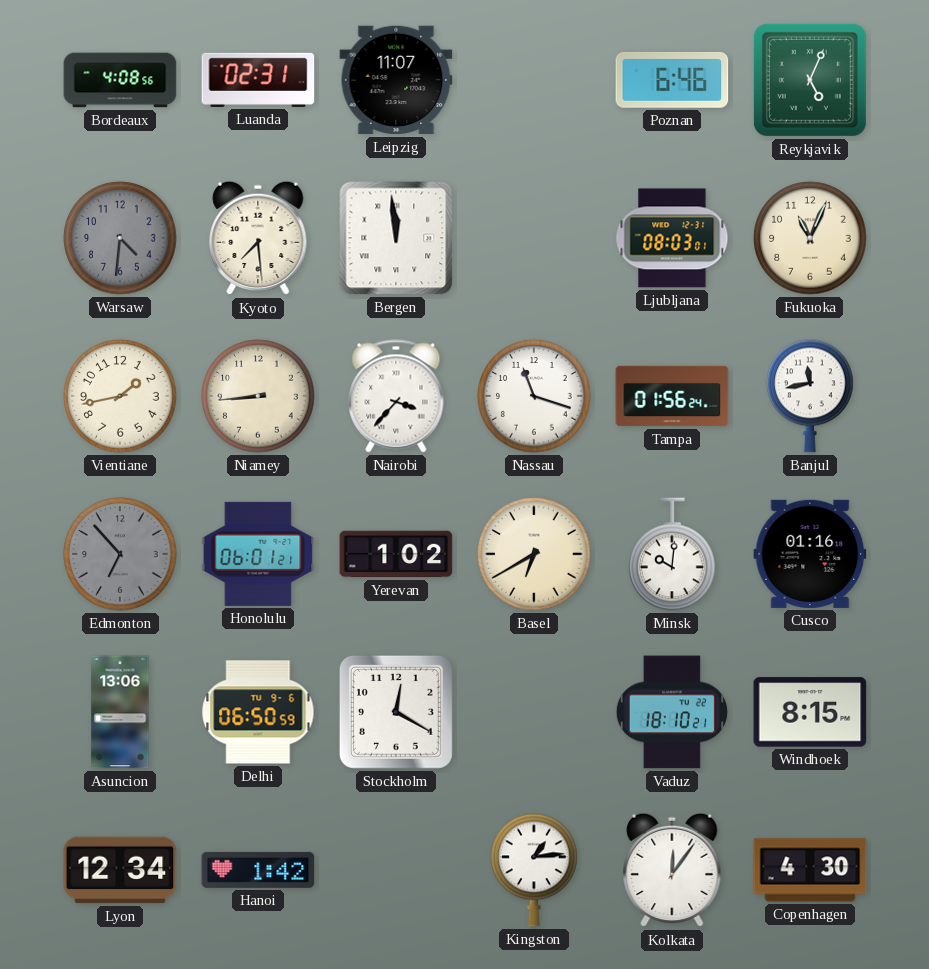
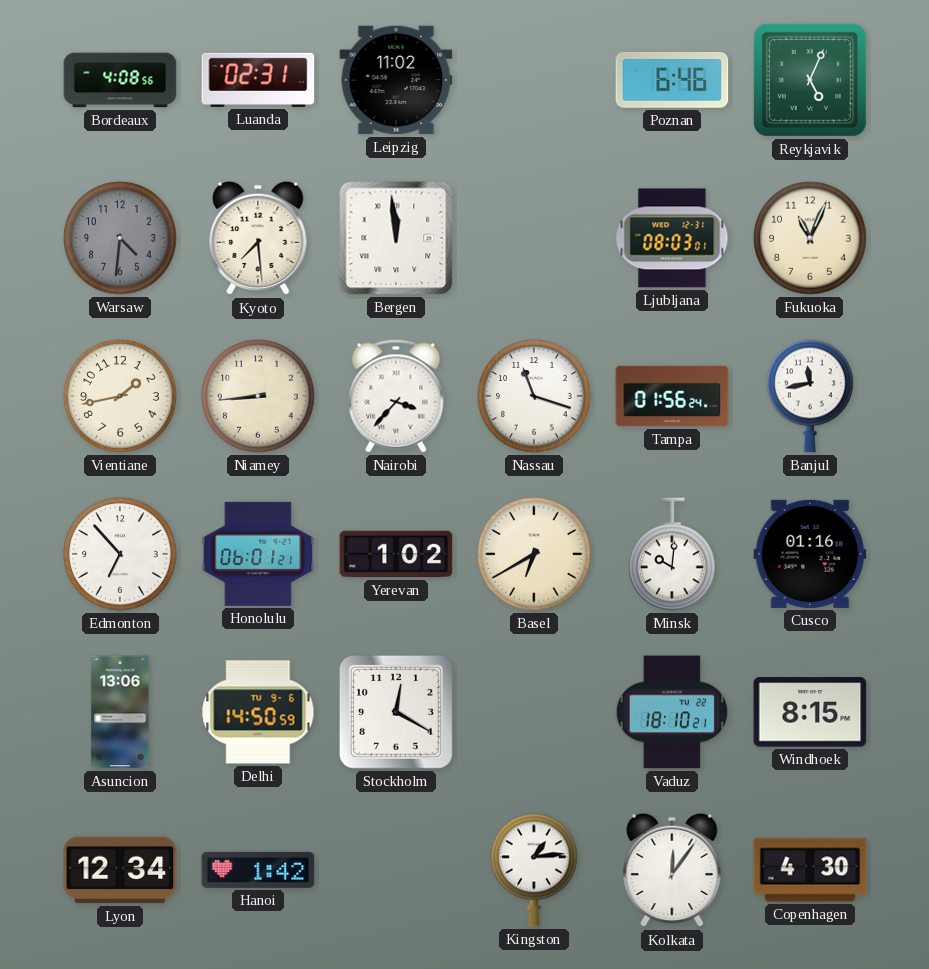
Leipzig: 11:07 -> 11:02
Edmonton dial: grey -> white
Delhi: 06:50 -> 14:50
